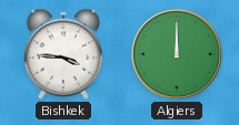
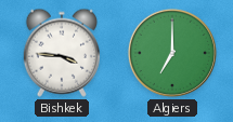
Algiers: 12:00 -> 7:00
